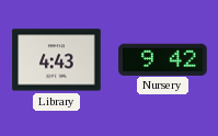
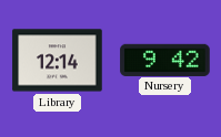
Library: 4:43 -> 12:14
